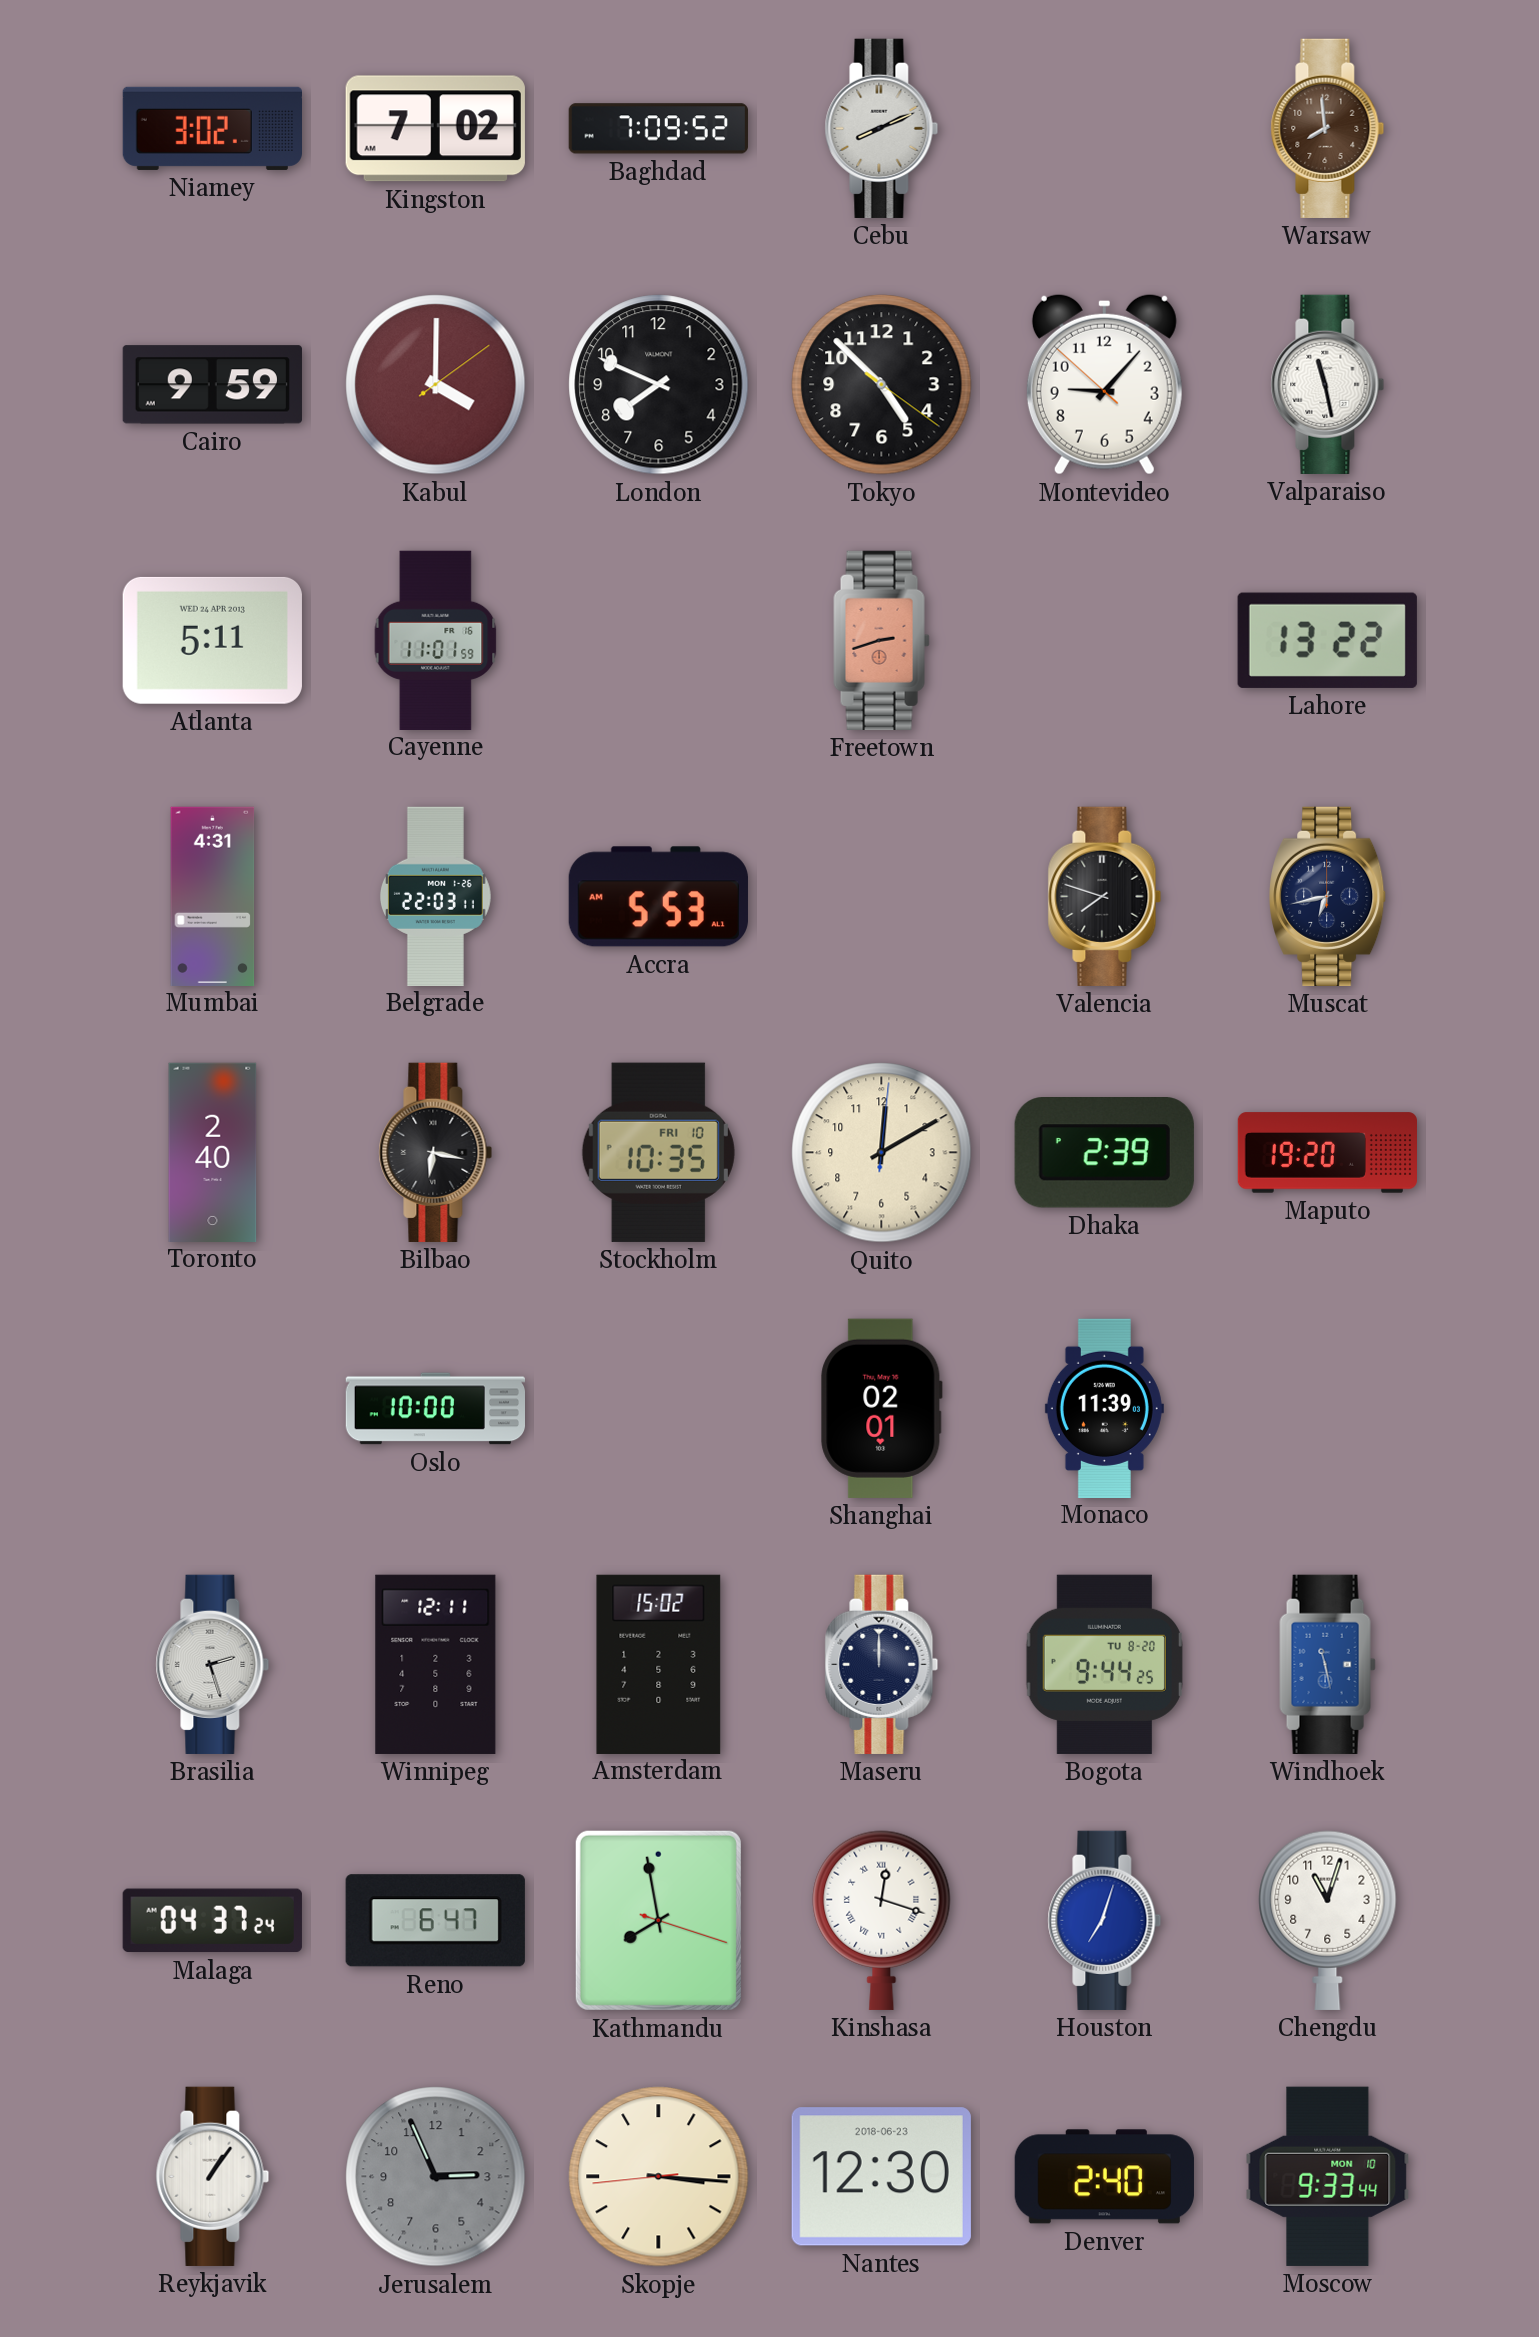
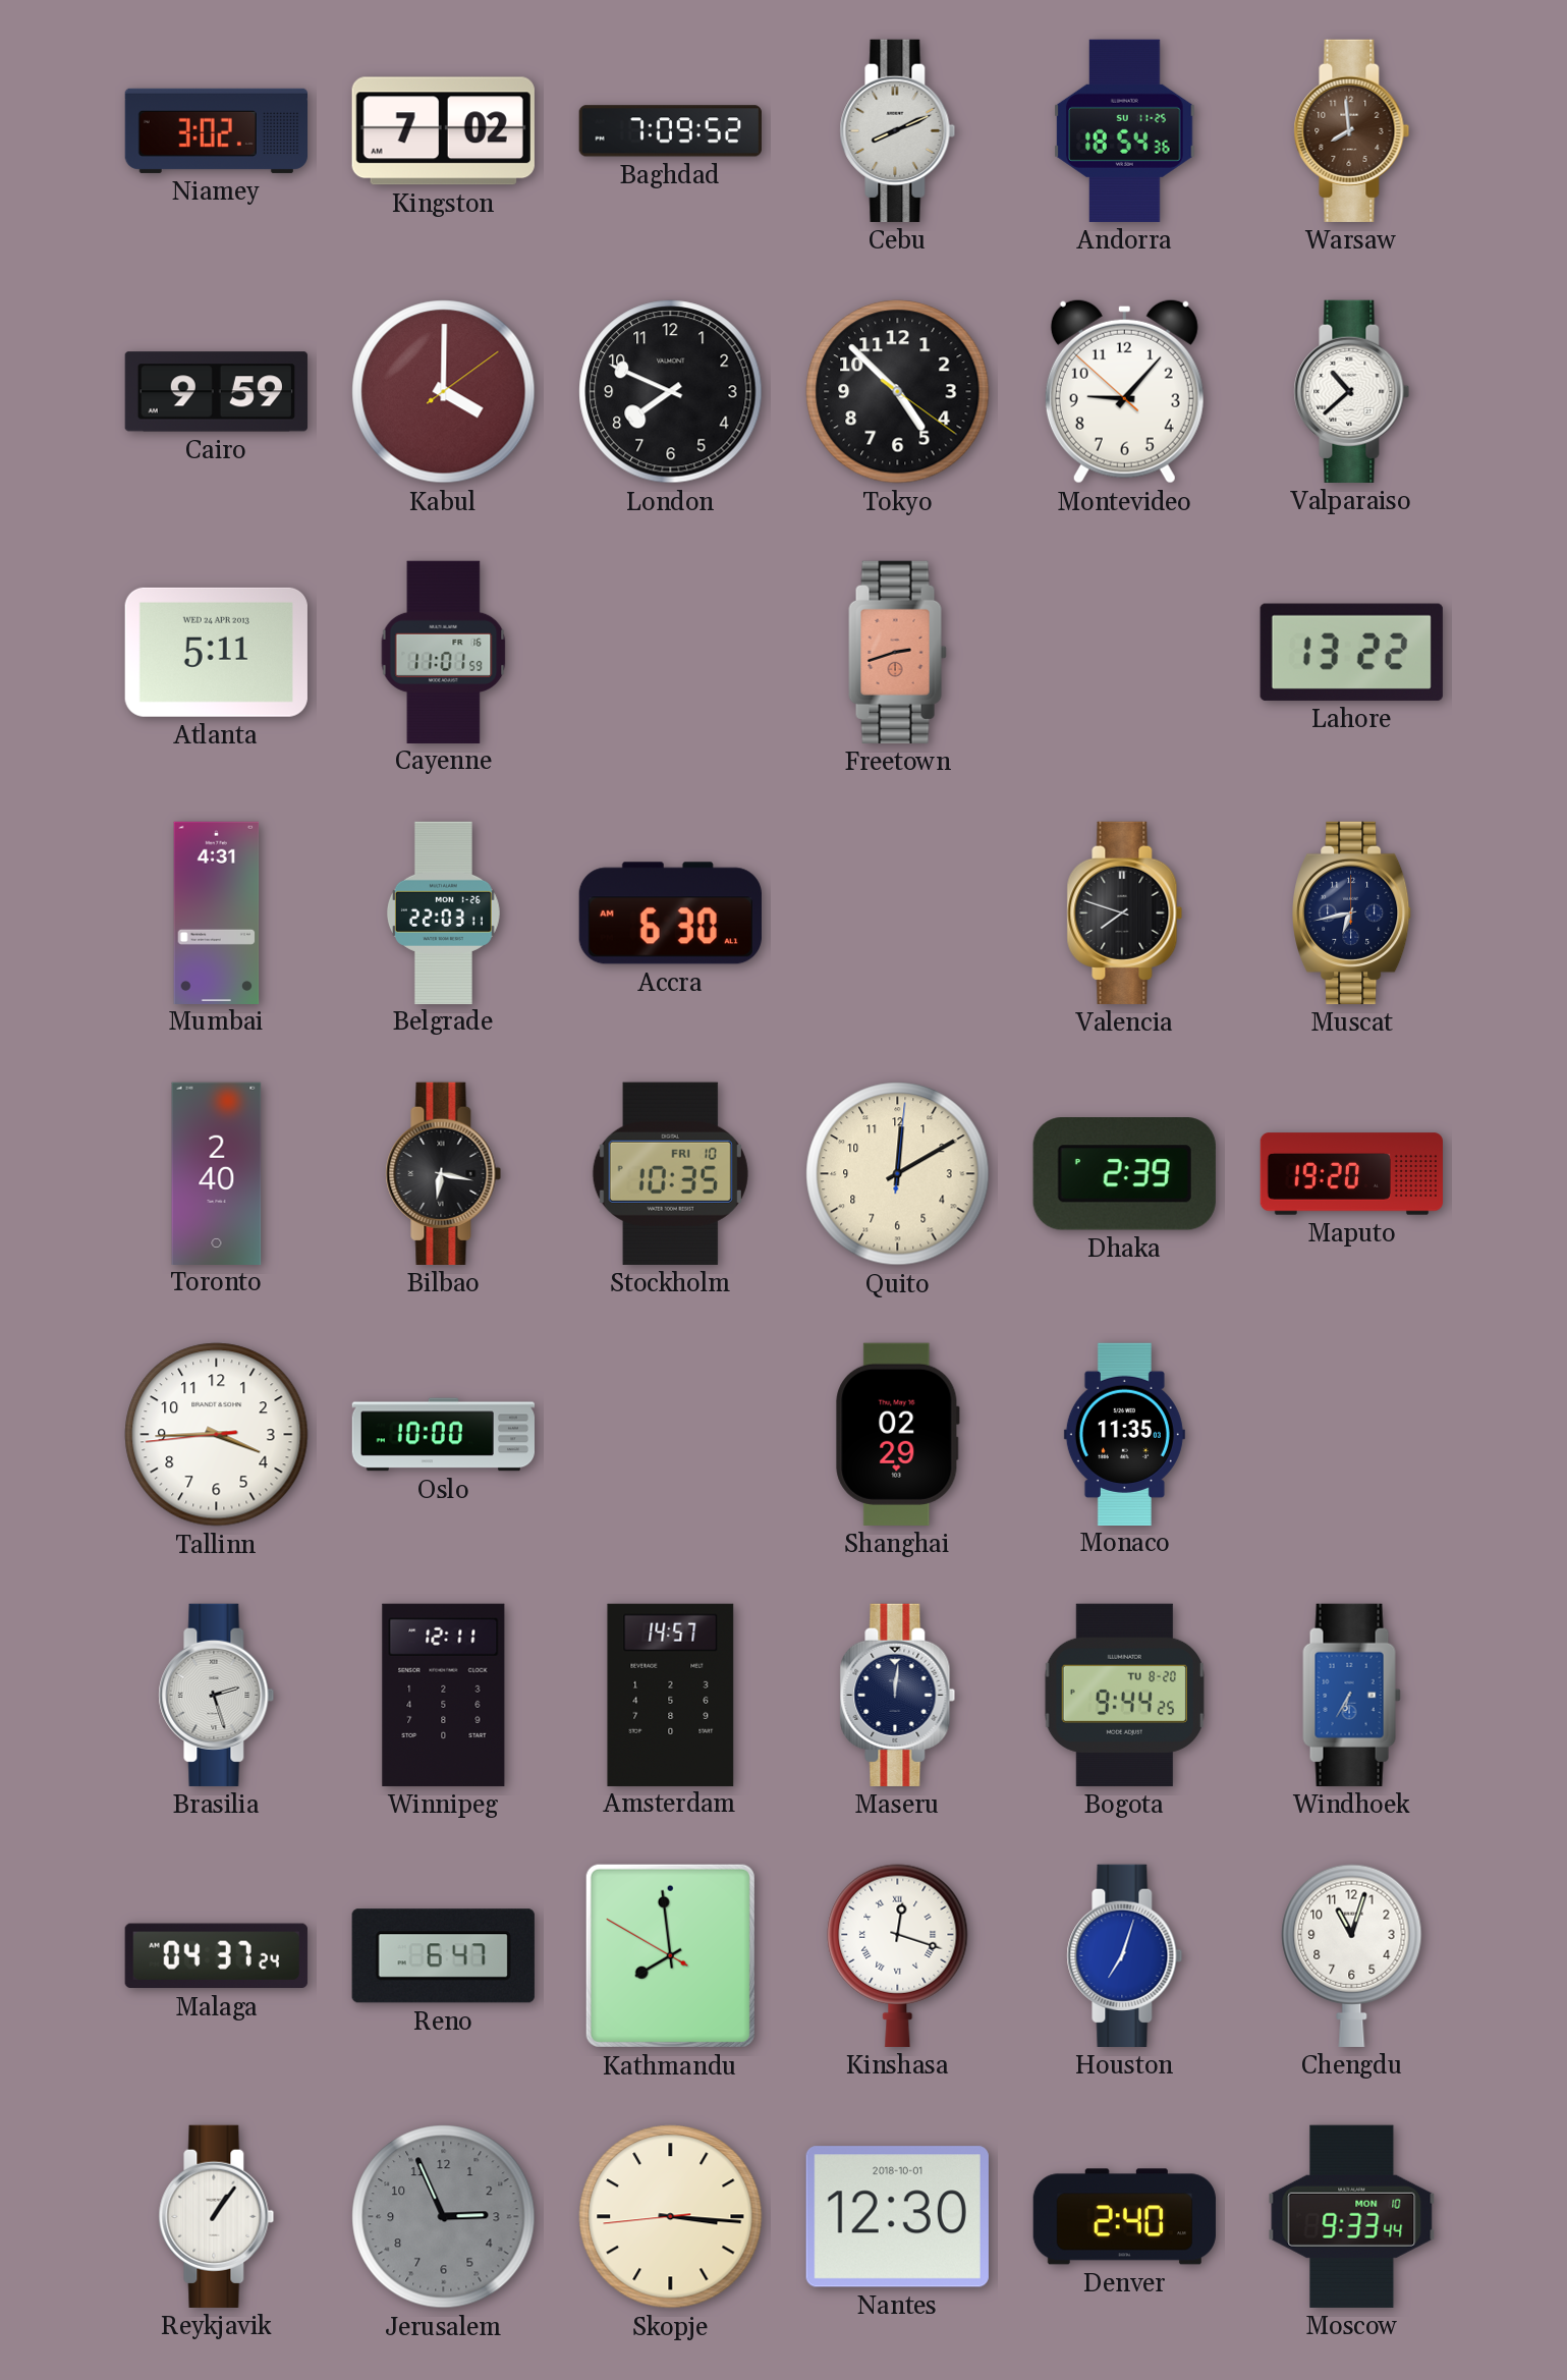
Andorra: none -> 18:54
Valparaiso: 11:28 -> 10:38
Accra: 5:53 -> 6:30
Tallinn: none -> 3:44
Shanghai: 02:01 -> 02:29
Monaco: 11:39 -> 11:35
Amsterdam: 15:02 -> 14:57
Maseru: 12:00 -> 12:01
Windhoek: 11:28 -> 6:35
Kathmandu: 7:58:18 -> 7:58:50
Nantes date: 2018-06-23 -> 2018-10-01
